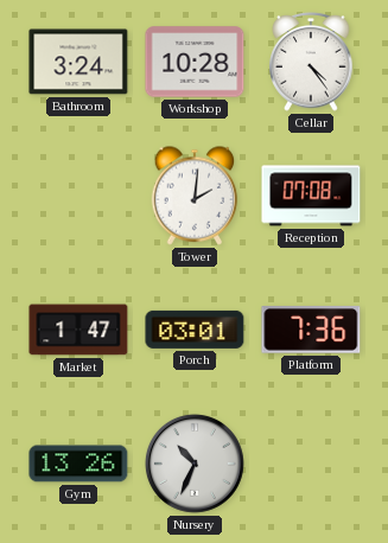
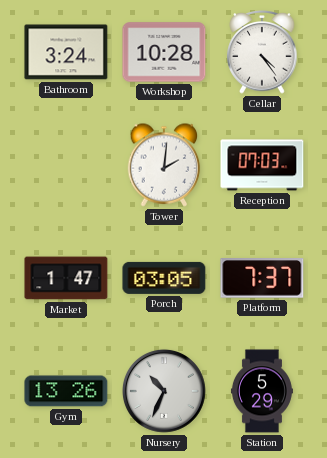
Reception: 07:08 -> 07:03
Porch: 03:01 -> 03:05
Platform: 7:36 -> 7:37
Station: none -> 5:29
